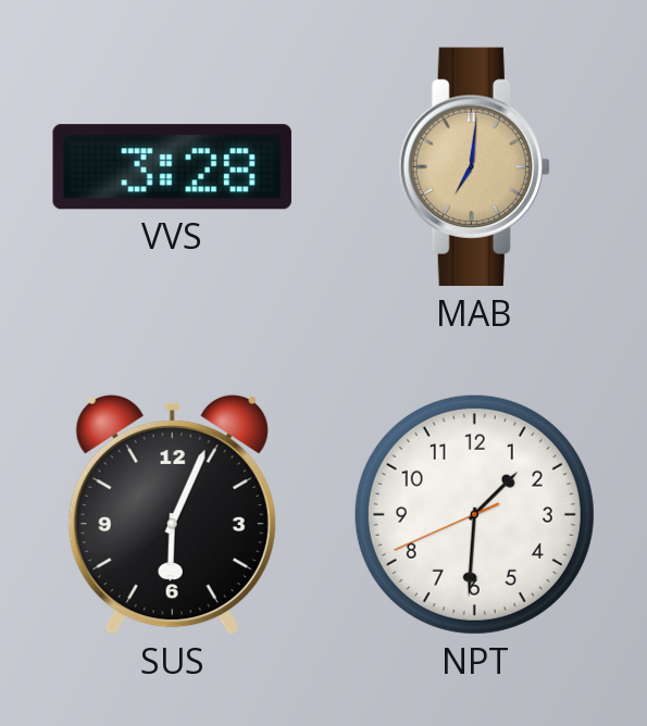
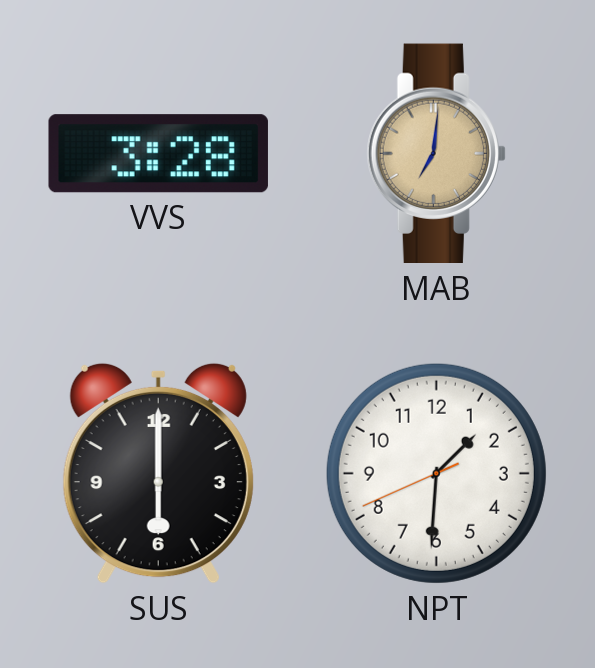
SUS: 6:04 -> 6:00
